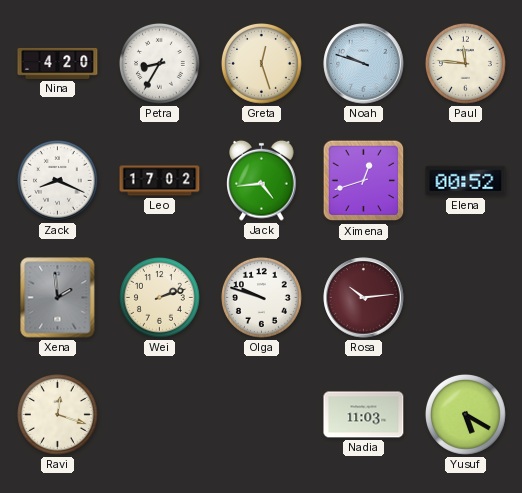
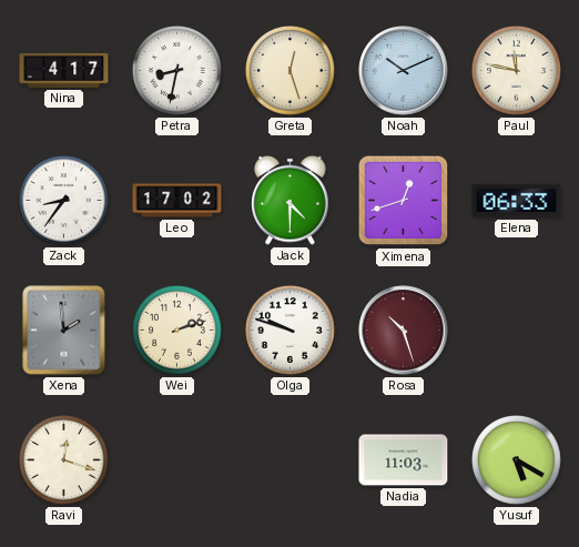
Nina: 4:20 -> 4:17
Petra: 8:35 -> 8:32
Noah: 9:48 -> 10:11
Paul: 11:46 -> 11:47
Zack: 8:19 -> 8:36
Jack: 4:44 -> 4:30
Elena: 00:52 -> 06:33
Rosa: 10:14 -> 10:27
